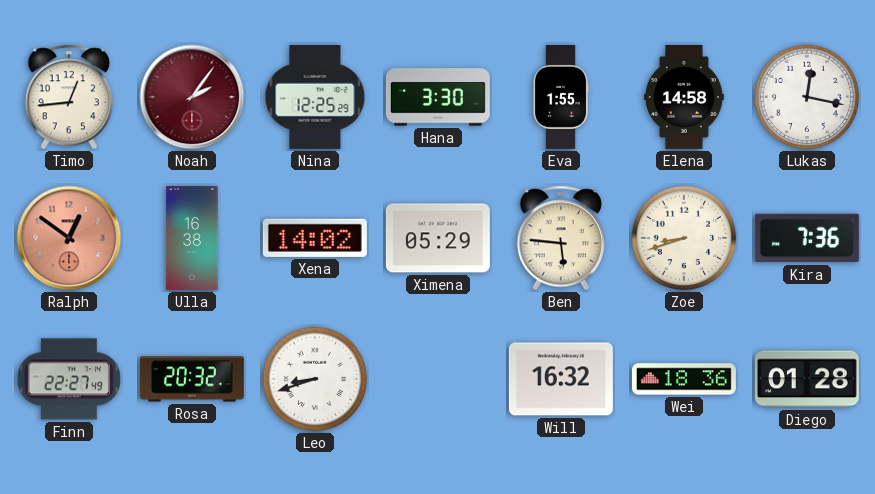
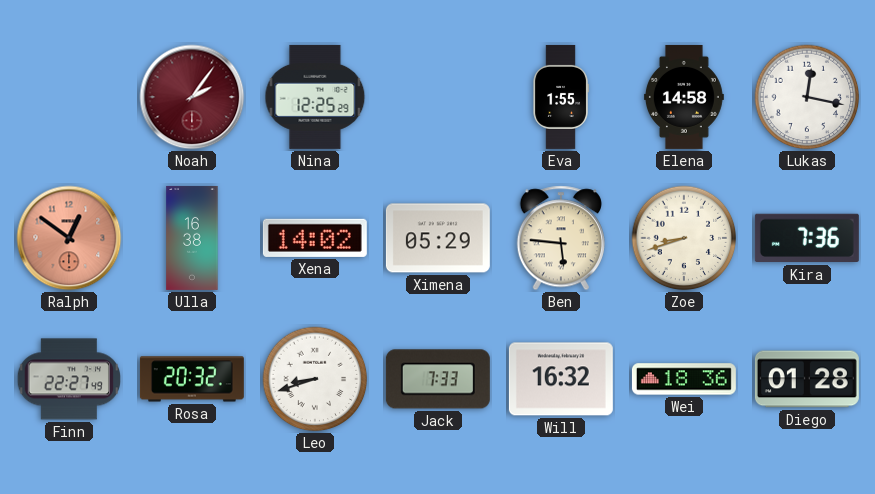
Timo: 12:44 -> none
Hana: 3:30 -> none
Jack: none -> 7:33
